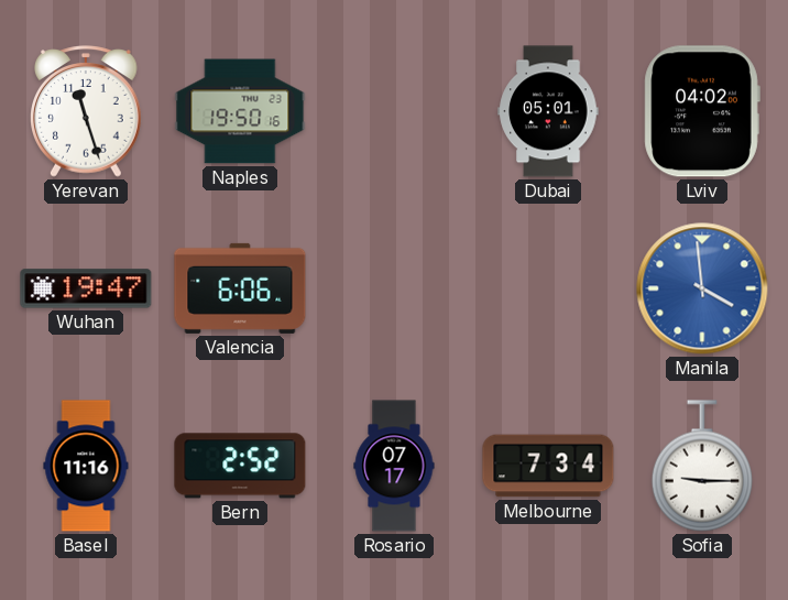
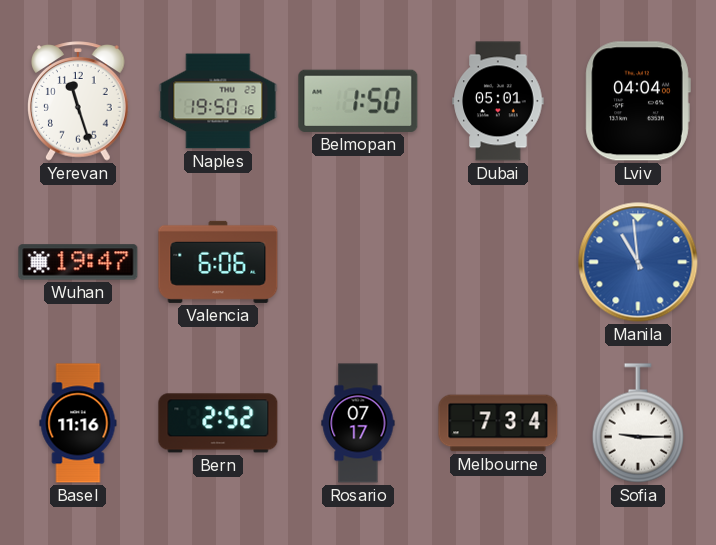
Belmopan: none -> 1:50
Lviv: 04:02 -> 04:04
Manila: 3:59 -> 10:59
